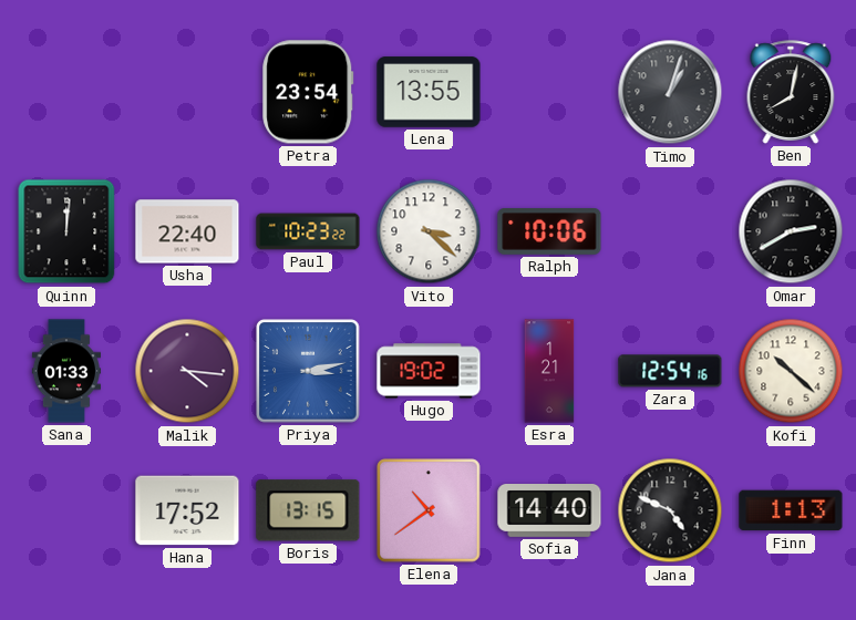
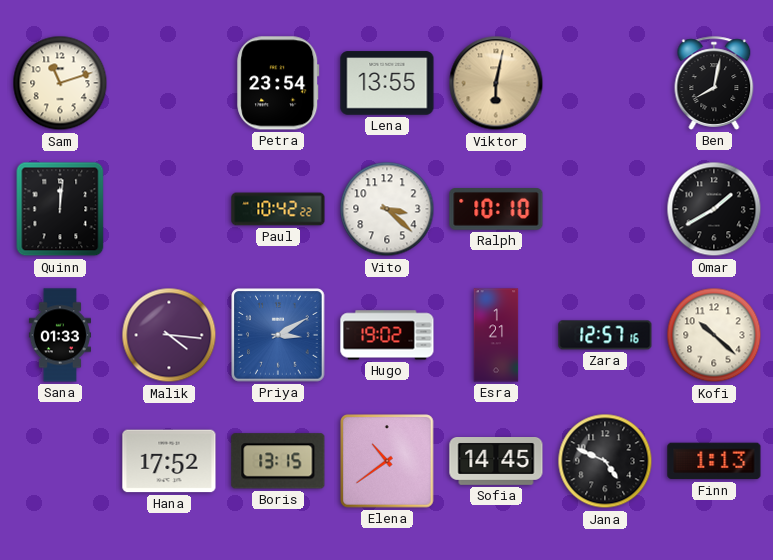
Sam: none -> 11:12
Viktor: none -> 6:02
Timo: 1:03 -> none
Usha: 22:40 -> none
Paul: 10:23 -> 10:42
Ralph: 10:06 -> 10:10
Omar: 2:40 -> 1:40
Priya: 3:13 -> 3:10
Zara: 12:54 -> 12:57
Sofia: 14:40 -> 14:45
